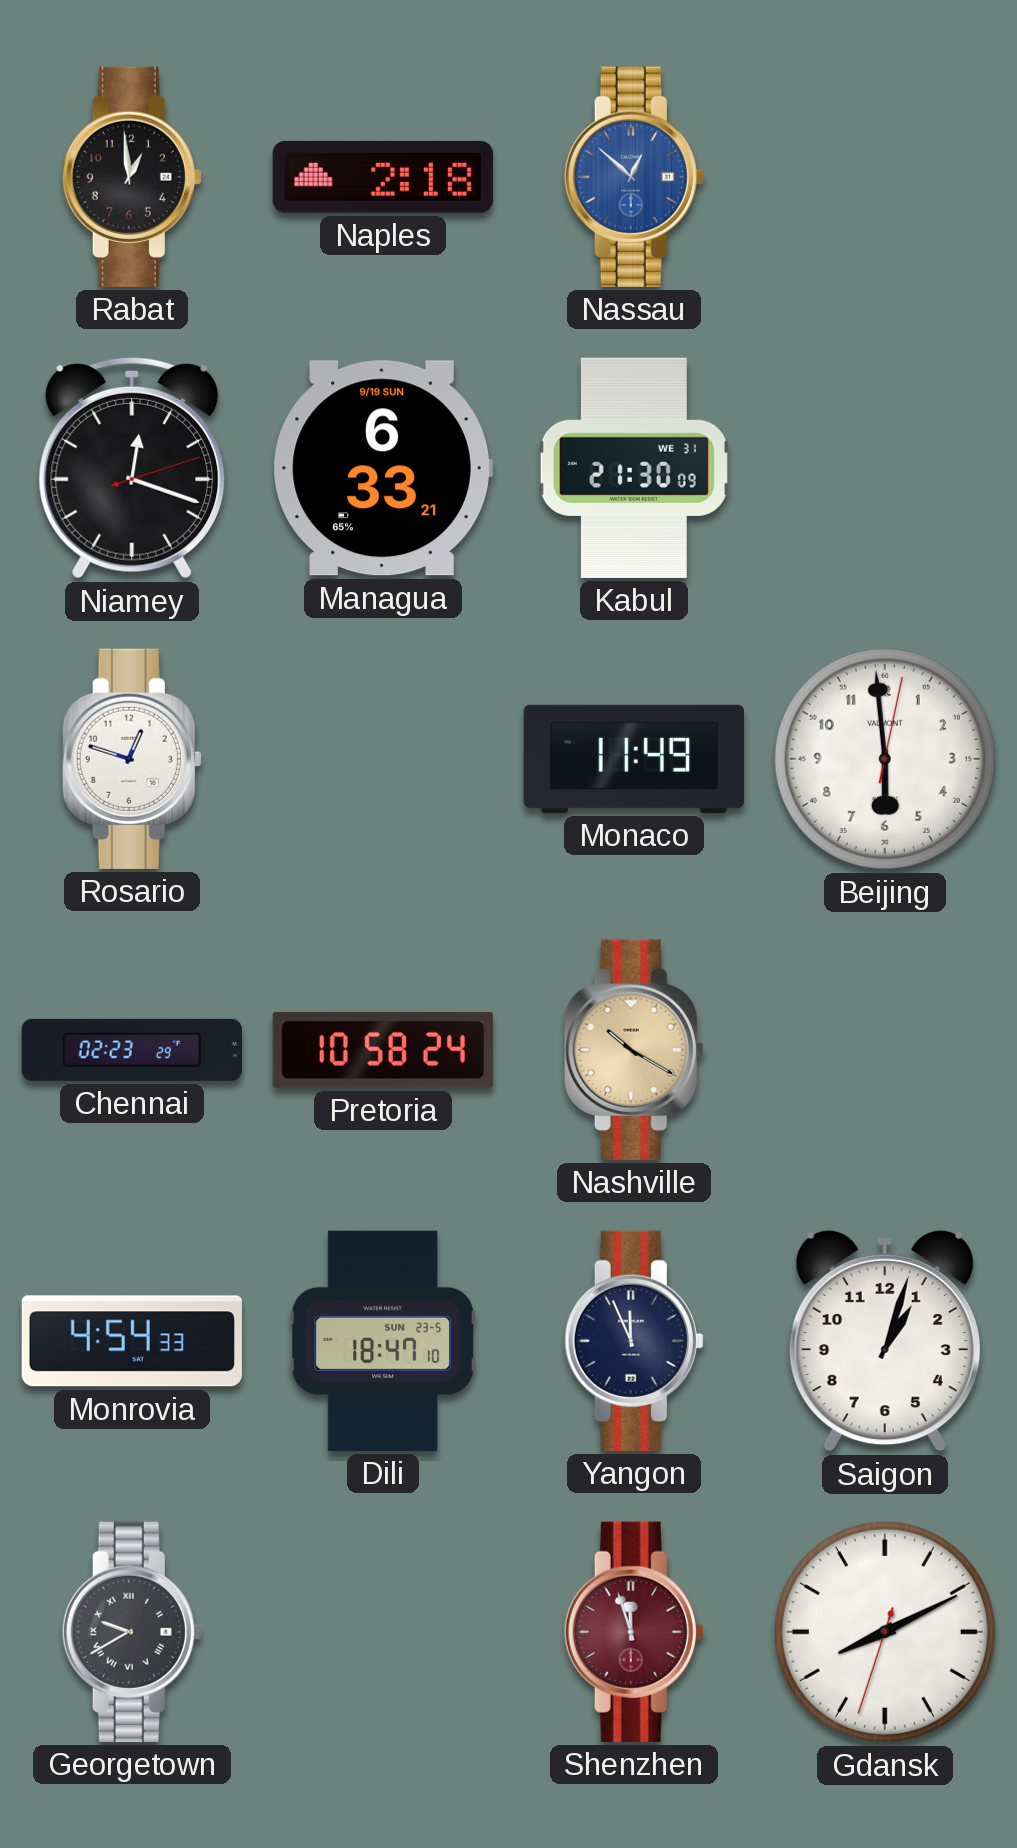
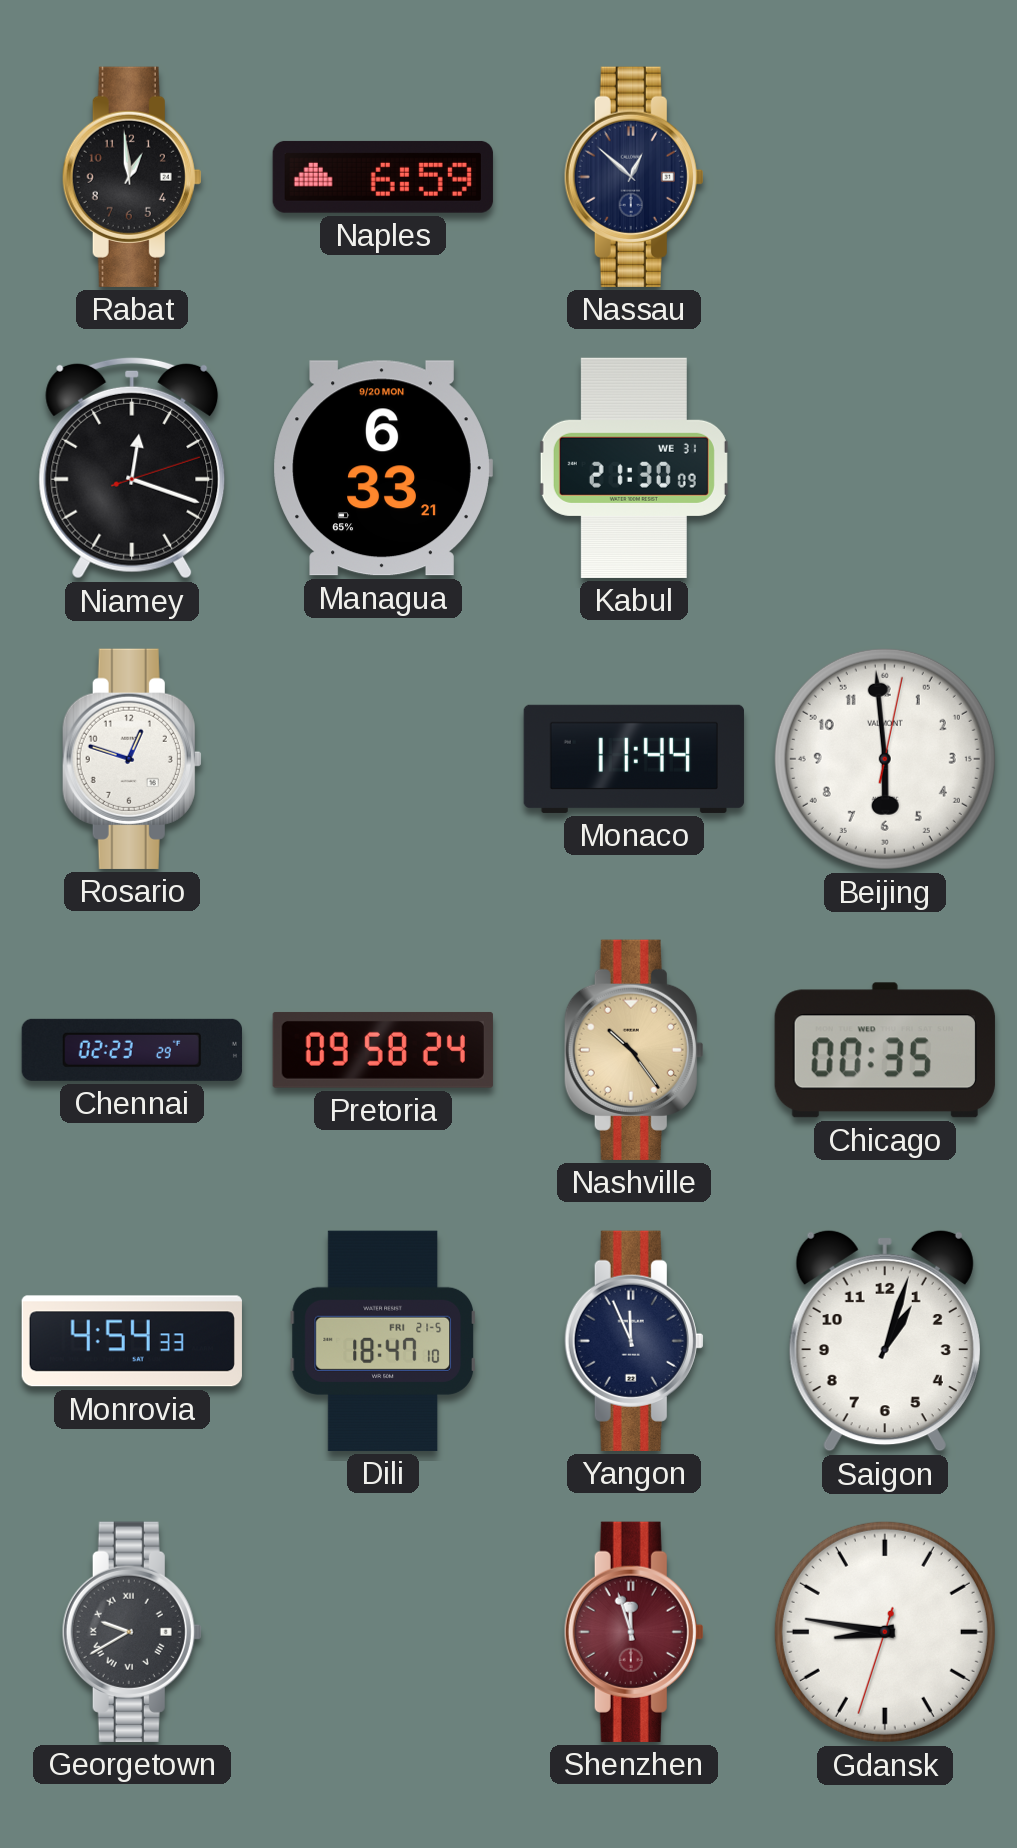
Naples: 2:18 -> 6:59
Nassau dial: blue -> navy
Managua date: 9/19 SUN -> 9/20 MON
Monaco: 11:49 -> 11:44
Pretoria: 10:58 -> 09:58
Nashville: 10:20 -> 10:24
Chicago: none -> 00:35
Dili date: SUN 23-5 -> FRI 21-5
Gdansk: 8:10 -> 8:46
